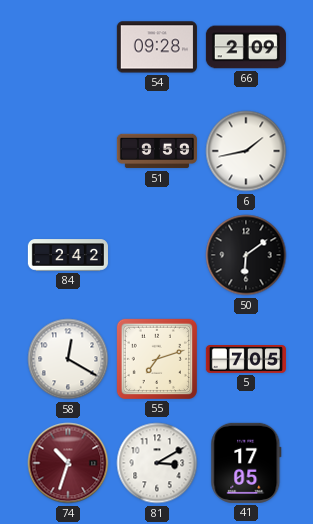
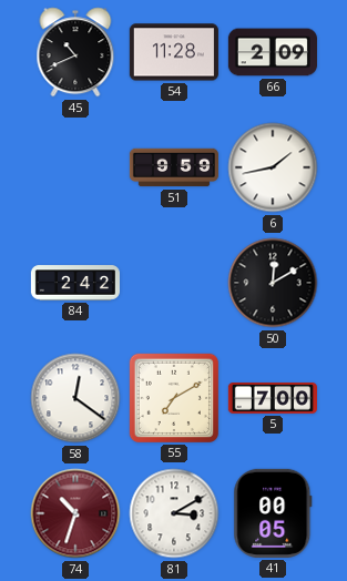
45: none -> 10:41
54: 09:28 -> 11:28
50: 6:09 -> 12:10
58: 12:20 -> 12:21
55: 7:12 -> 7:10
5: 7:05 -> 7:00
41: 17:05 -> 00:05
